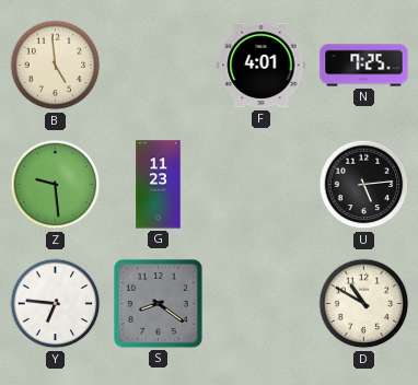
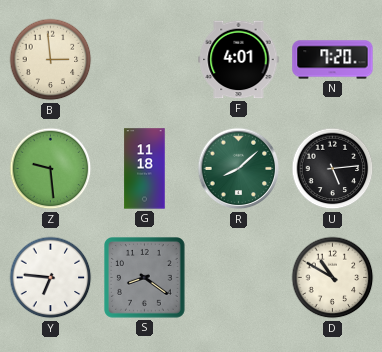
B: 4:59 -> 2:59
N: 7:25 -> 7:20
G: 11:23 -> 11:18
R: none -> 8:08
